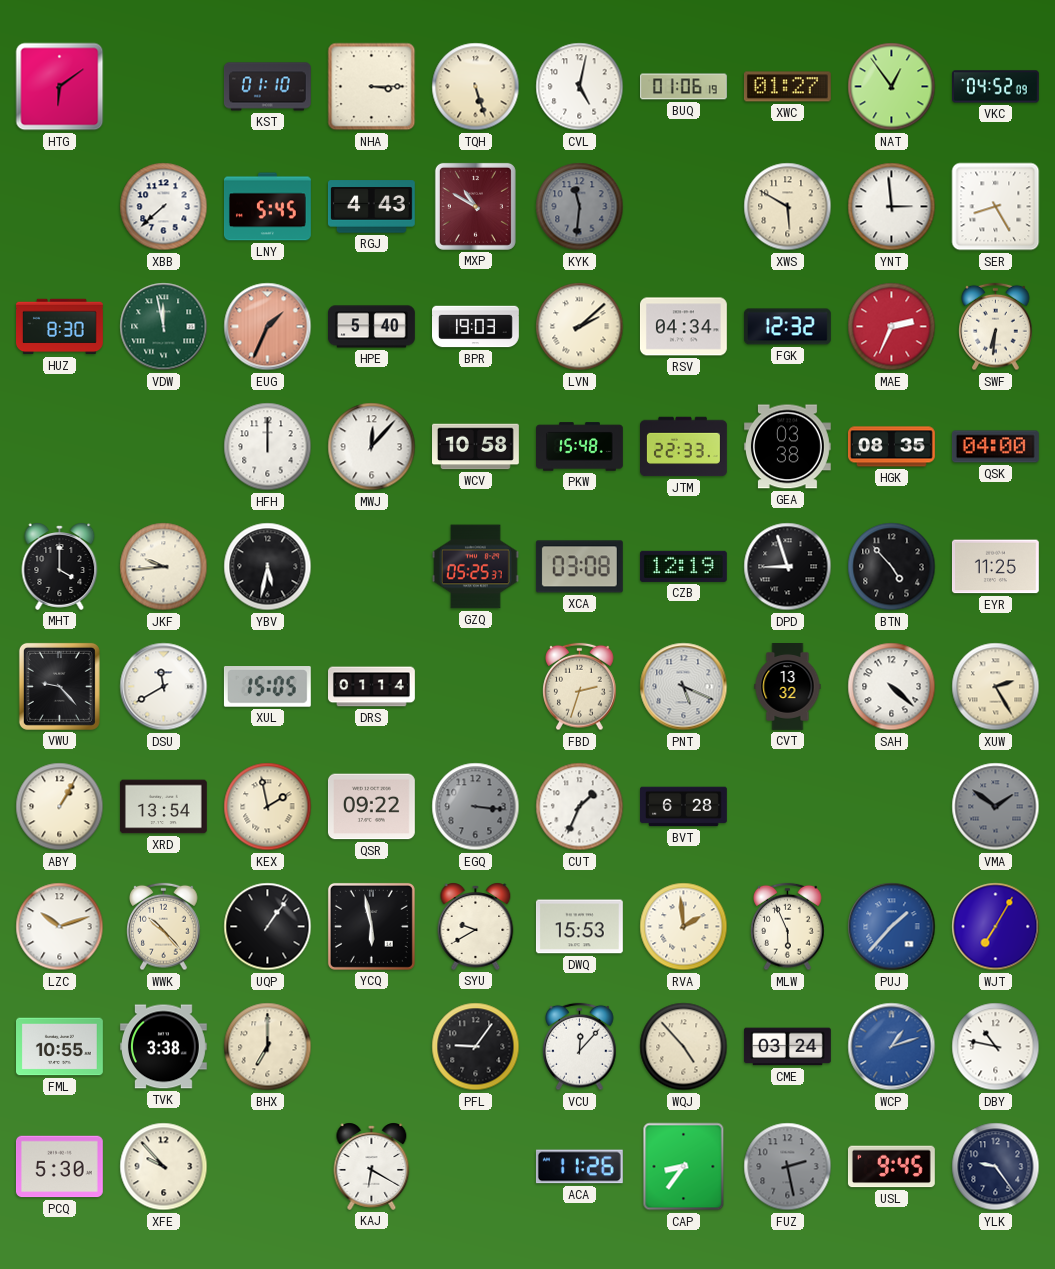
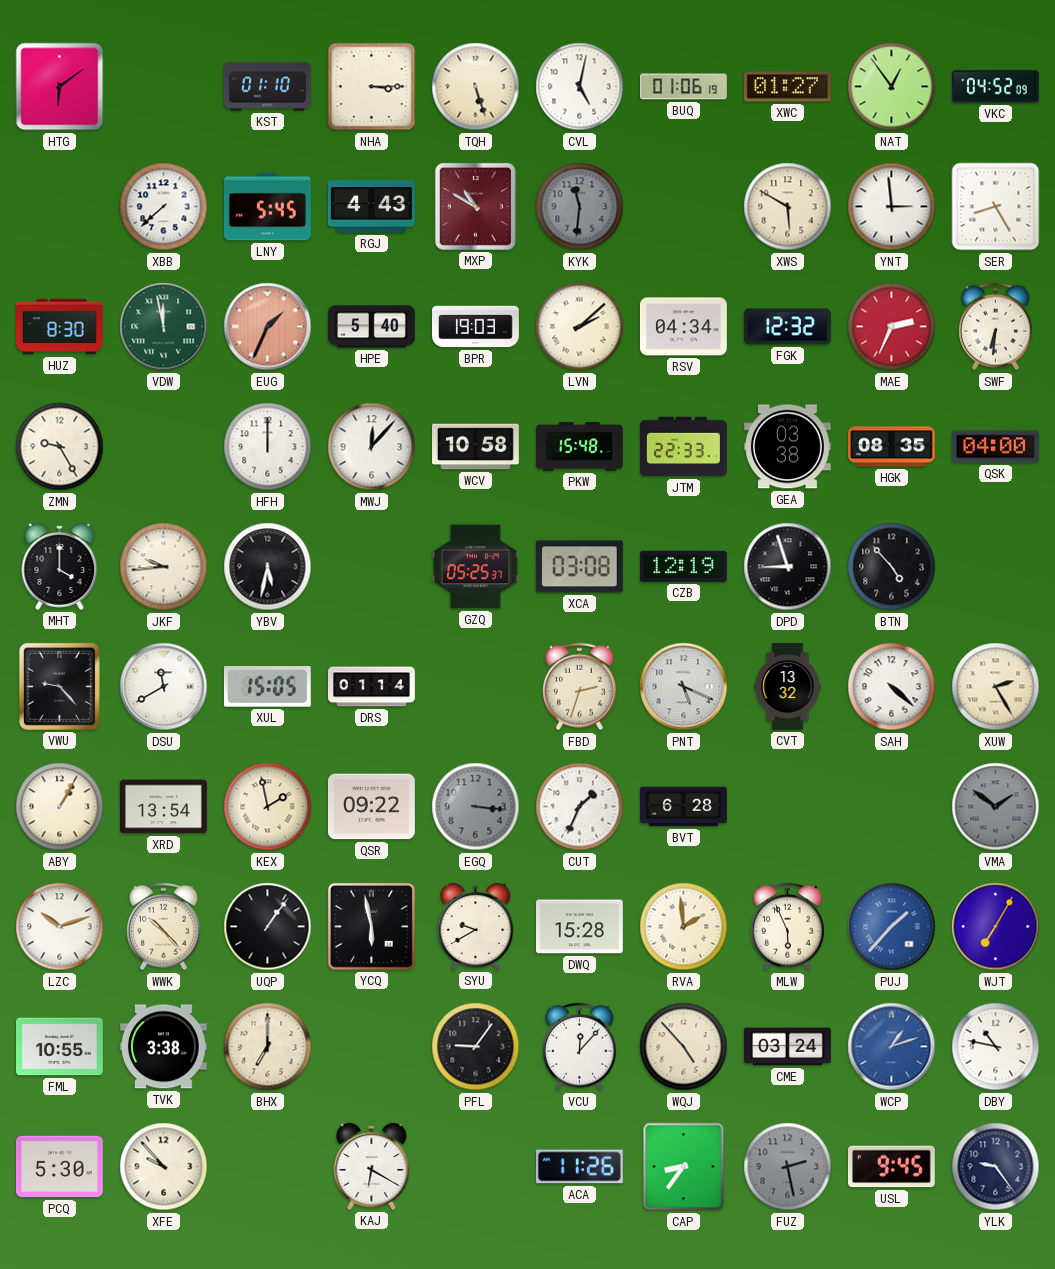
ZMN: none -> 9:25
EYR: 11:25 -> none
DWQ: 15:53 -> 15:28
